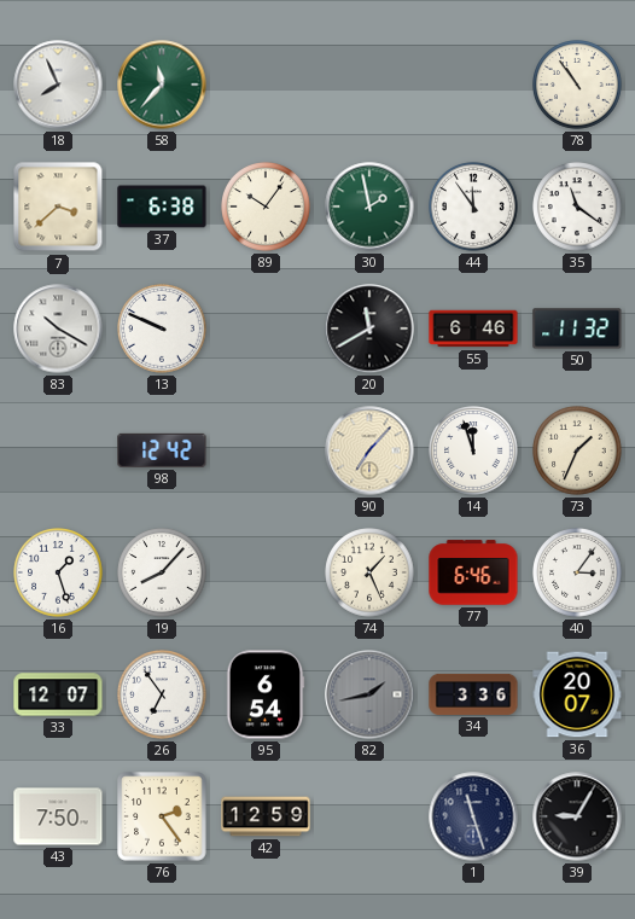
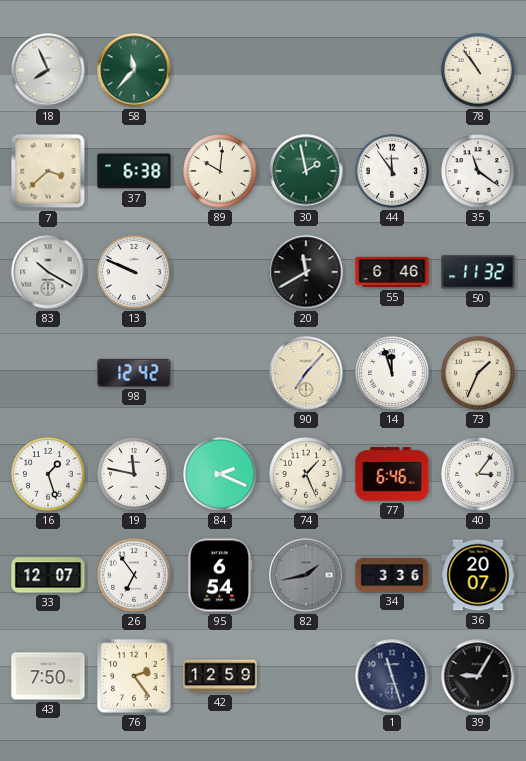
89: 10:06 -> 10:01
19: 8:07 -> 11:47
84: none -> 2:19
